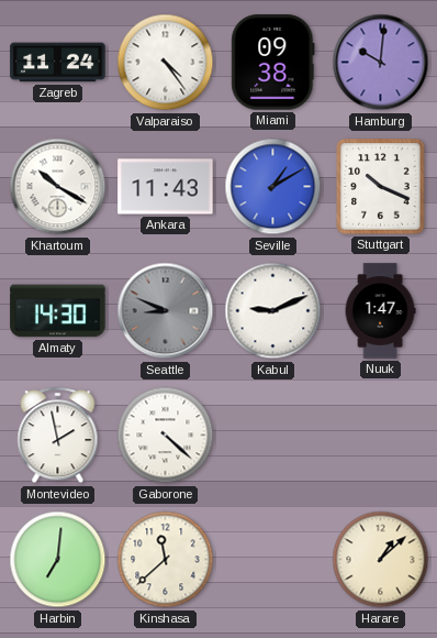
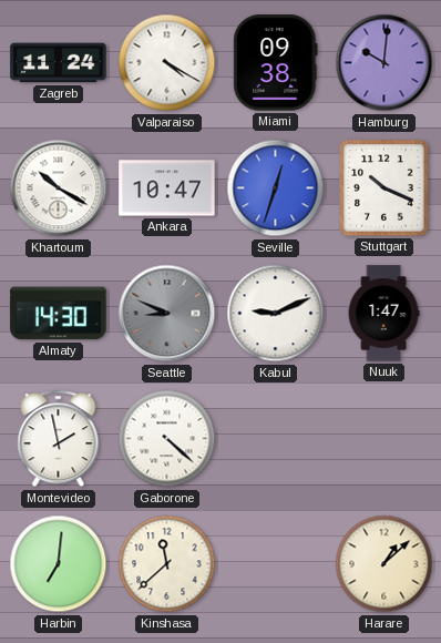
Valparaiso: 4:24 -> 4:20
Ankara: 11:43 -> 10:47
Seville: 1:10 -> 12:33
